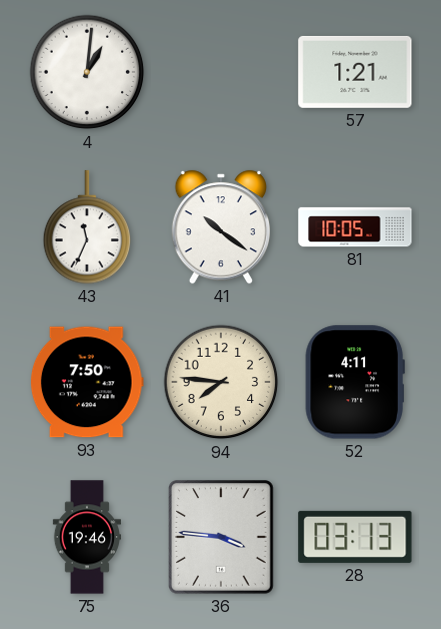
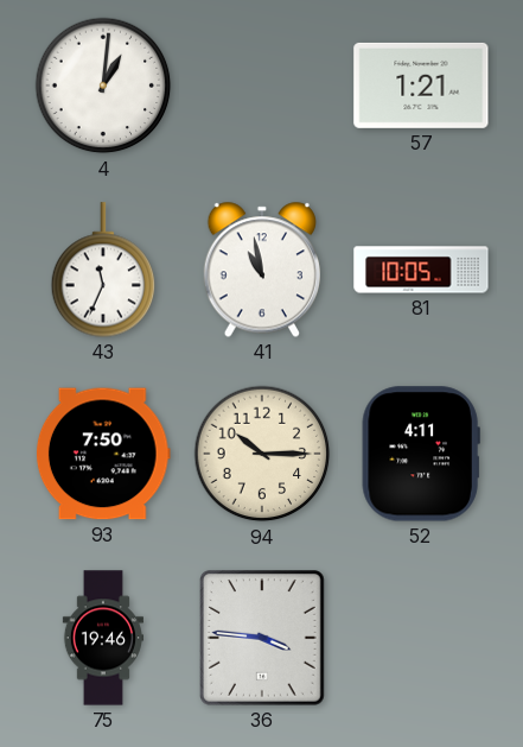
41: 10:21 -> 10:58
94: 7:46 -> 10:15
28: 03:13 -> none
